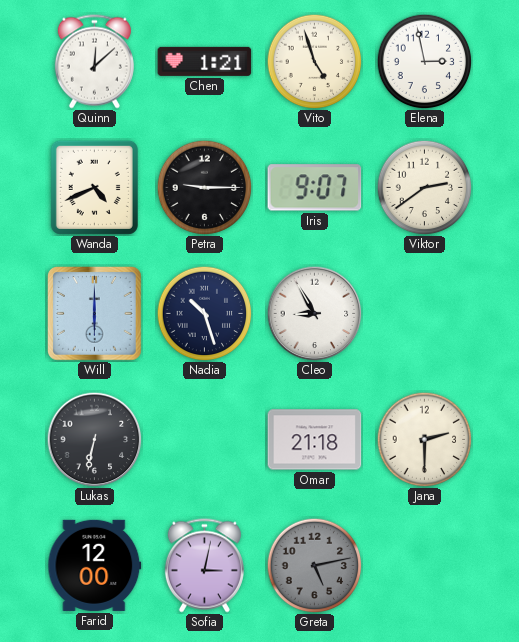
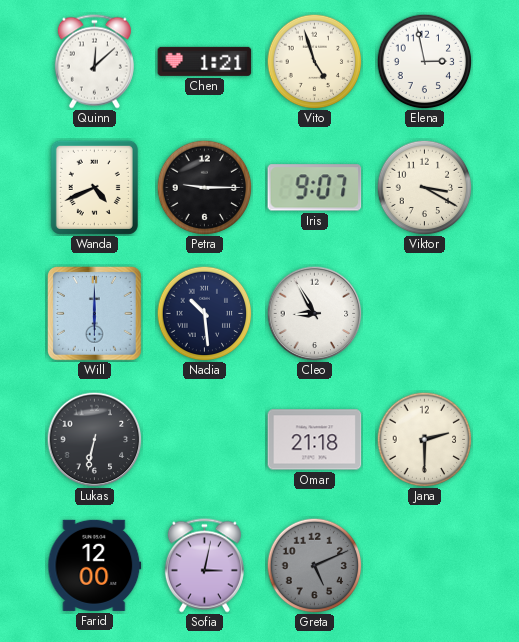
Viktor: 2:39 -> 3:20
Nadia: 10:27 -> 10:29
Greta: 5:13 -> 5:11
